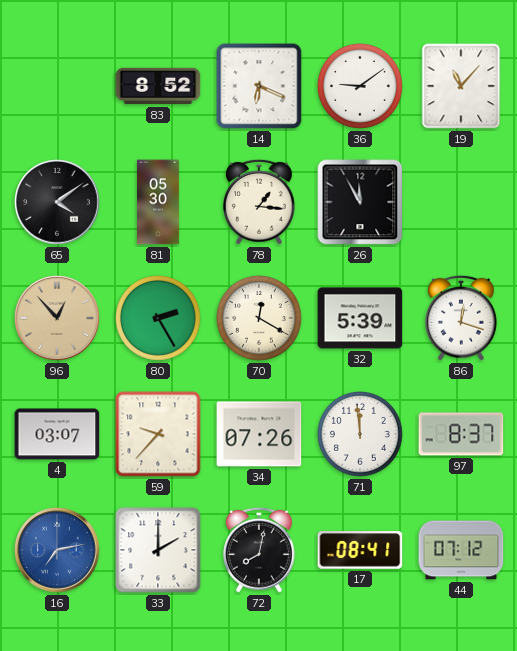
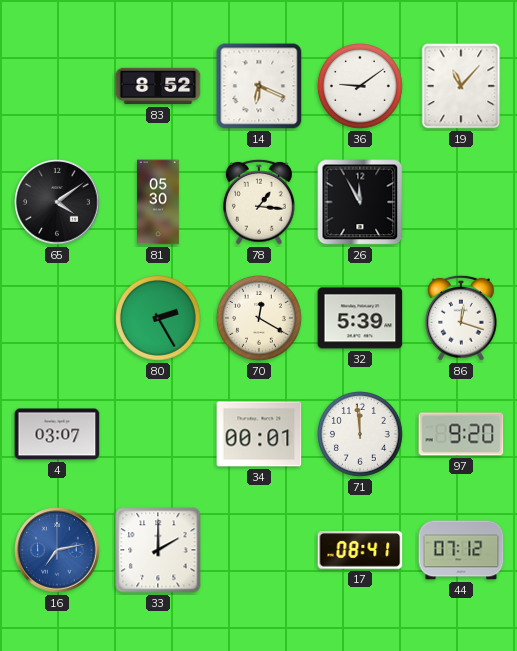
96: 12:53 -> none
59: 9:37 -> none
34: 07:26 -> 00:01
97: 8:37 -> 9:20
72: 8:02 -> none
